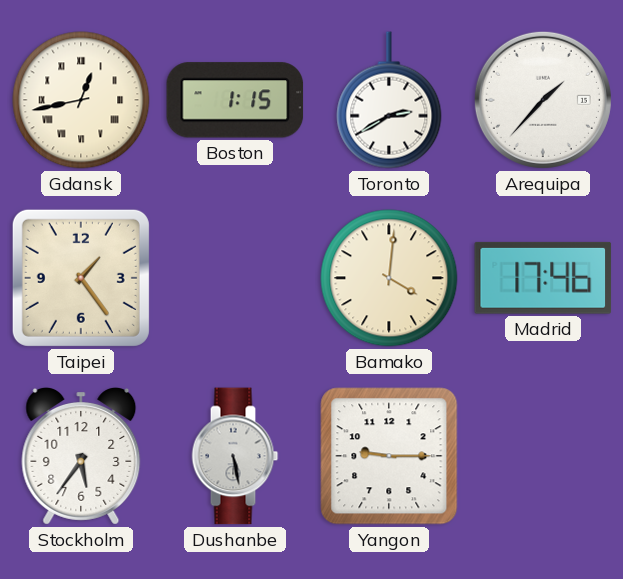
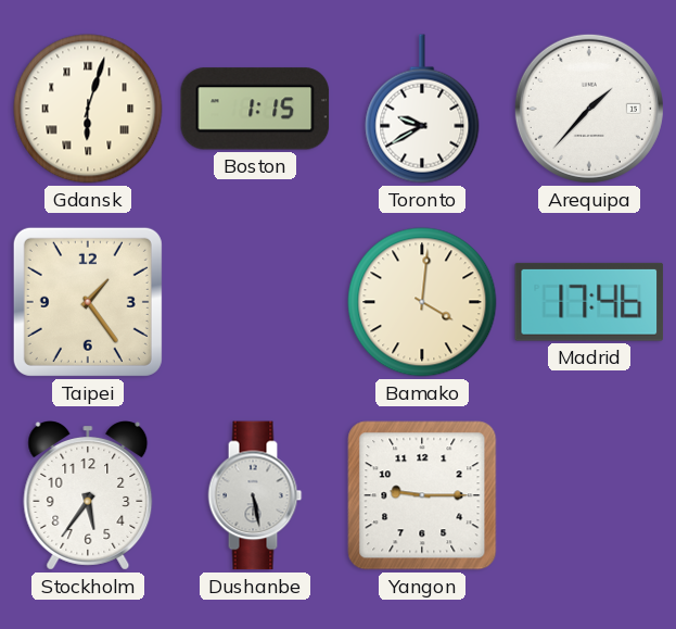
Gdansk: 12:43 -> 6:03
Toronto: 2:40 -> 9:40
